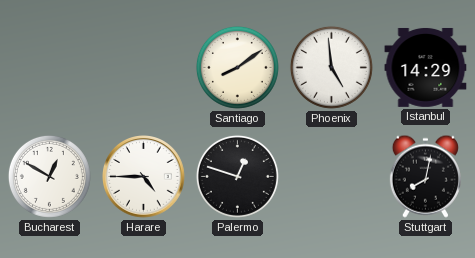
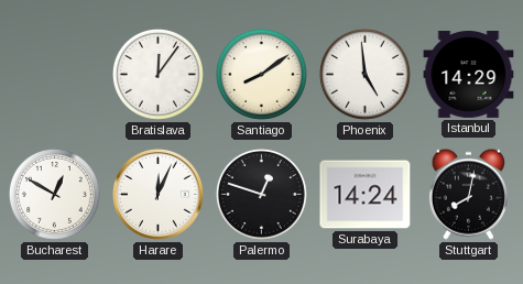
Bratislava: none -> 12:06
Harare: 4:45 -> 12:04
Surabaya: none -> 14:24
